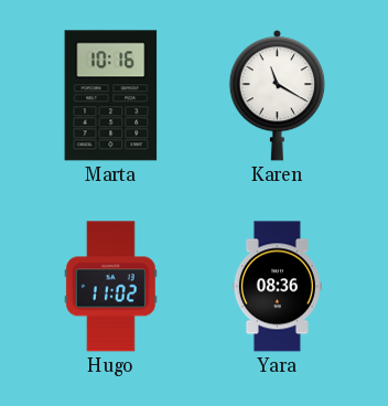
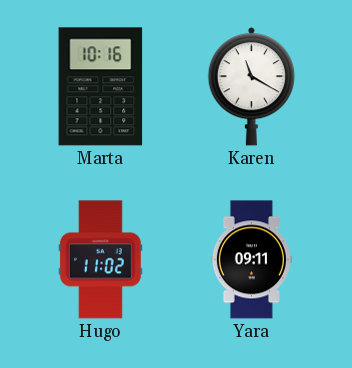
Yara: 08:36 -> 09:11
